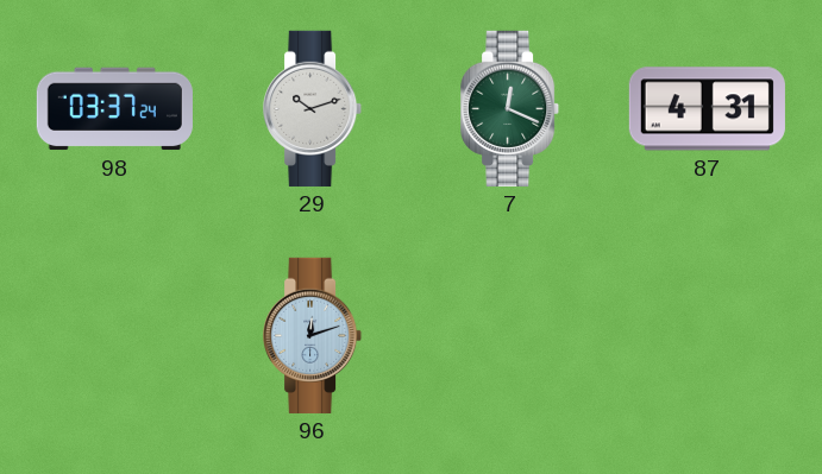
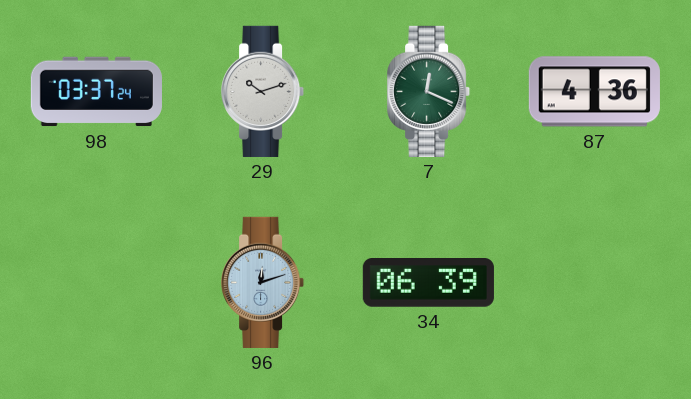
87: 4:31 -> 4:36
34: none -> 06:39
